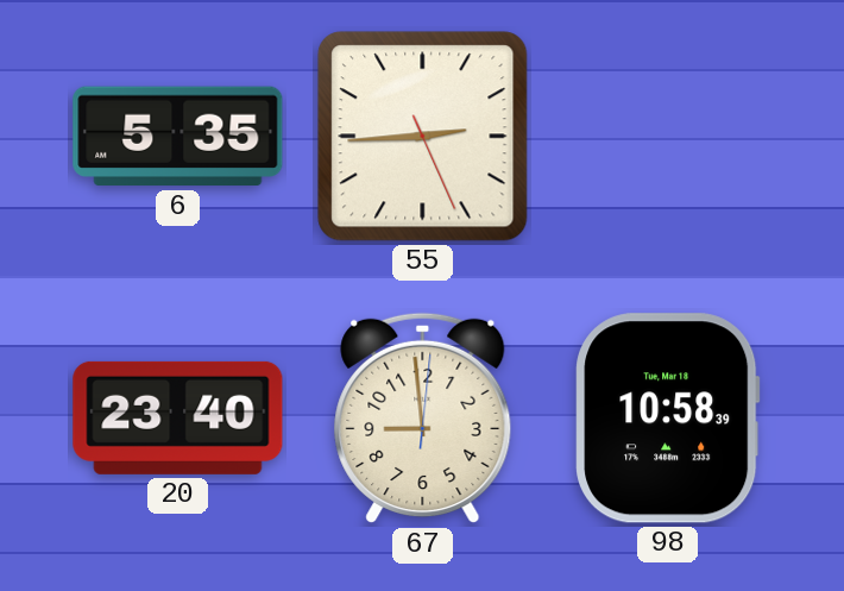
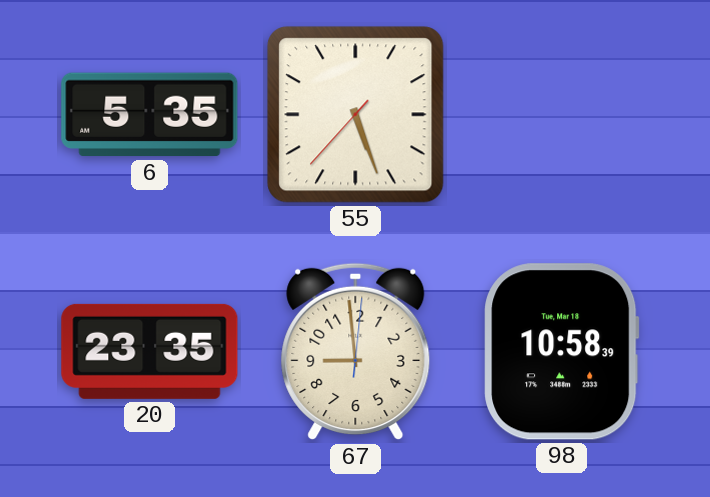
55: 2:44 -> 5:26
20: 23:40 -> 23:35
